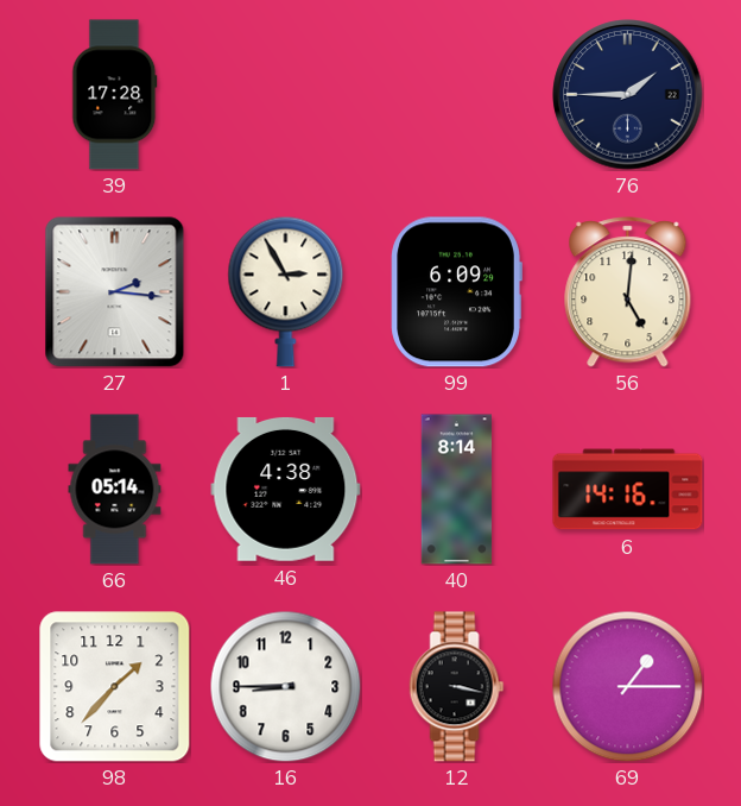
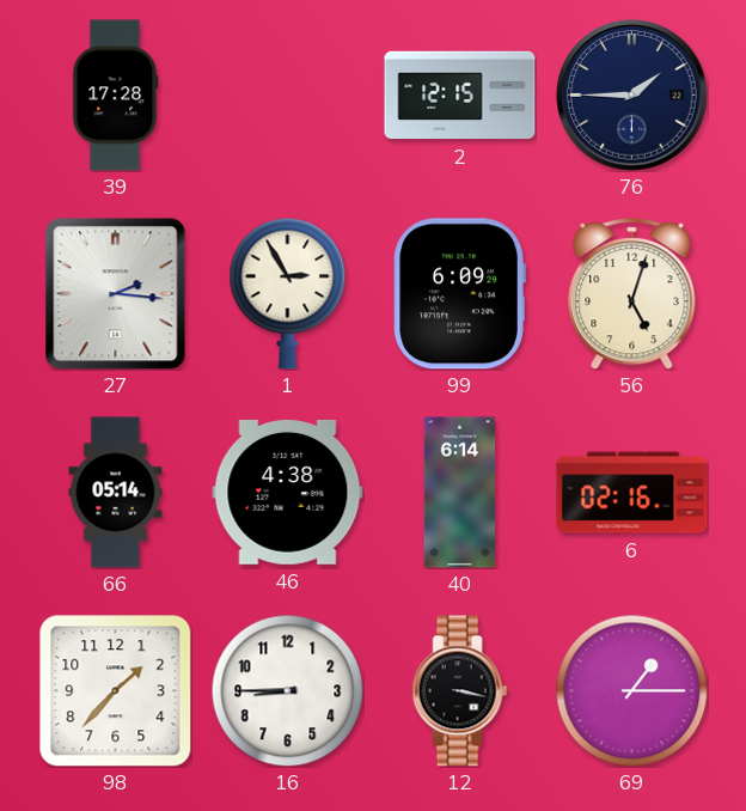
2: none -> 12:15
56: 5:01 -> 5:03
40: 8:14 -> 6:14
6: 14:16 -> 02:16
